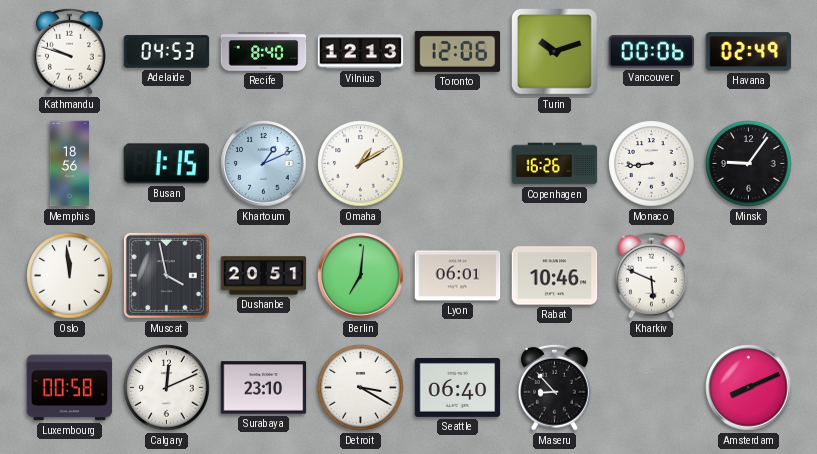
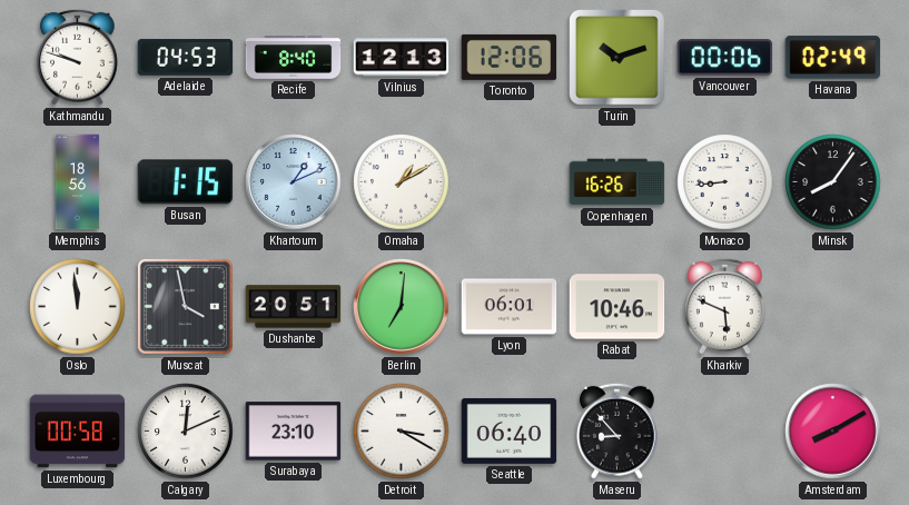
Minsk: 9:06 -> 8:06
Amsterdam: 8:11 -> 8:10
